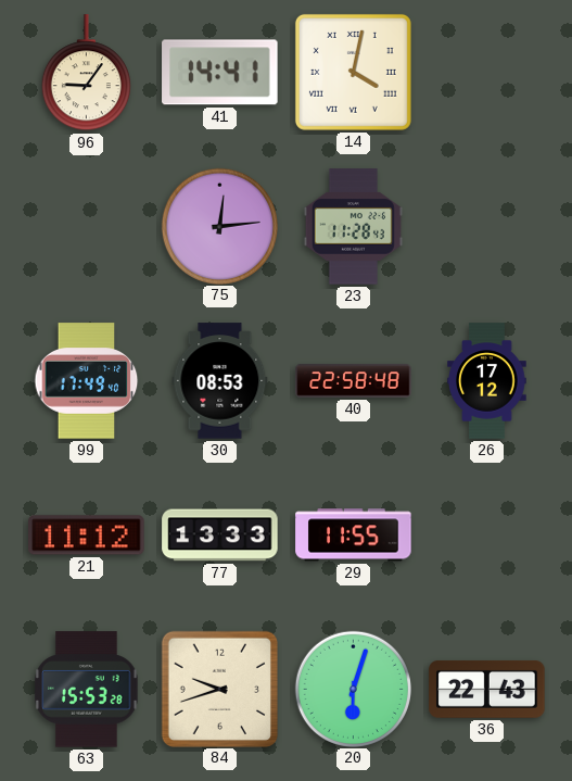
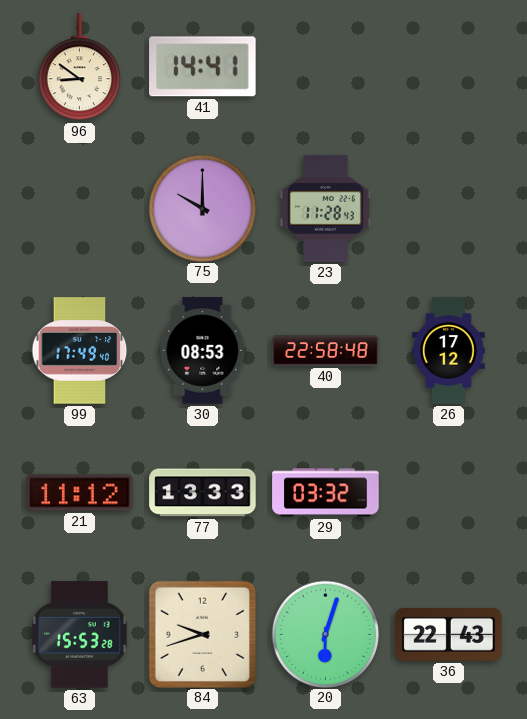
96: 9:06 -> 8:51
14: 4:02 -> none
75: 12:14 -> 10:00
29: 11:55 -> 03:32
